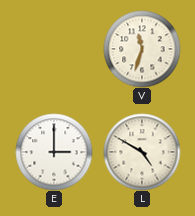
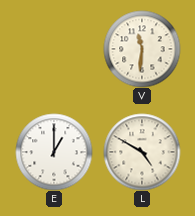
V: 11:33 -> 11:31
E: 3:00 -> 1:00
